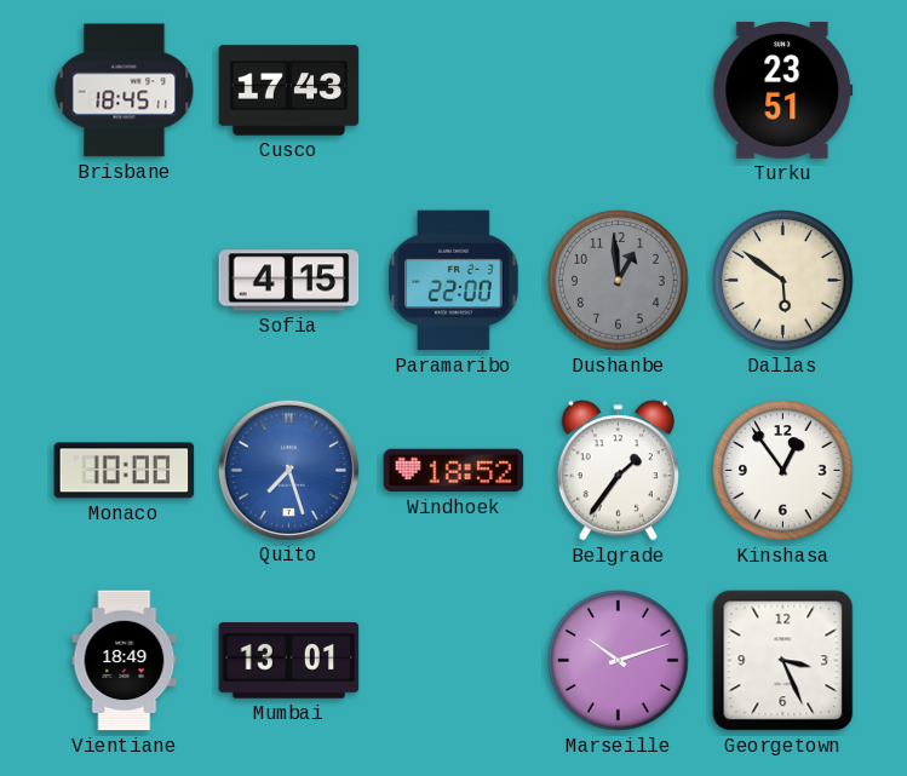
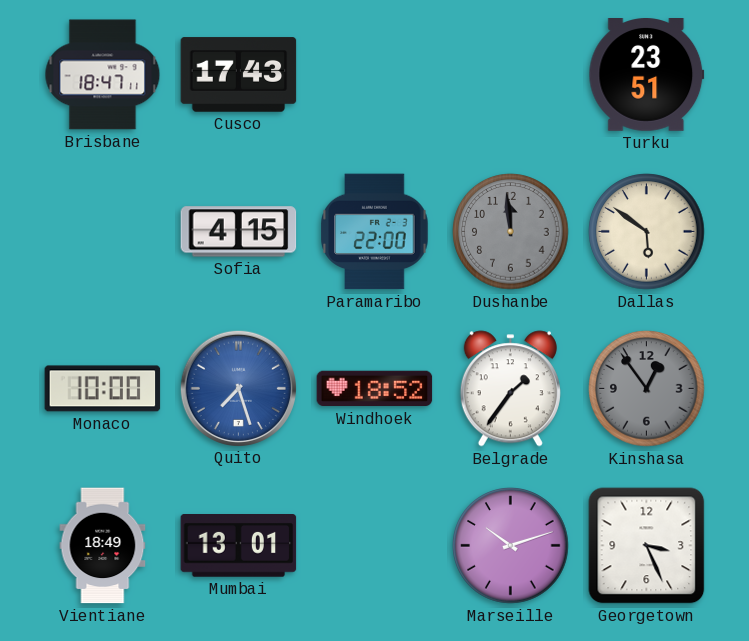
Brisbane: 18:45 -> 18:47
Dushanbe: 12:59 -> 11:59
Kinshasa dial: white -> grey
